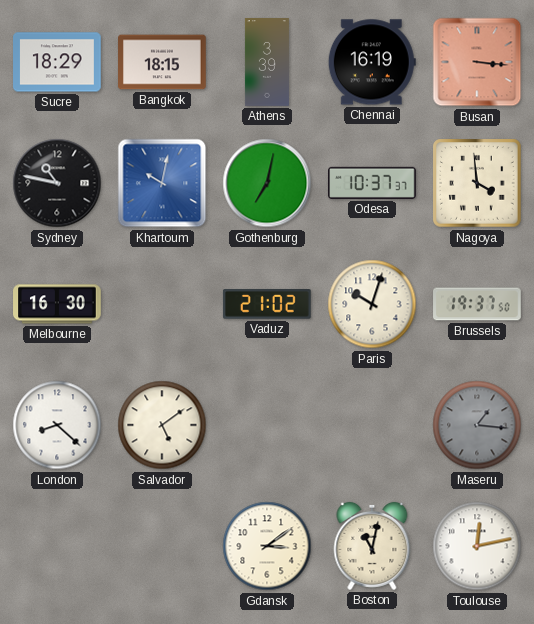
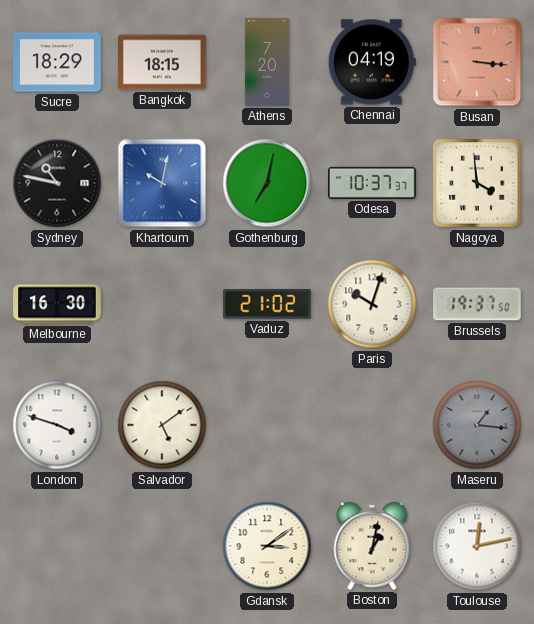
Athens: 3:39 -> 7:20
Chennai: 16:19 -> 04:19
London: 8:22 -> 3:48
Boston: 11:02 -> 1:02
